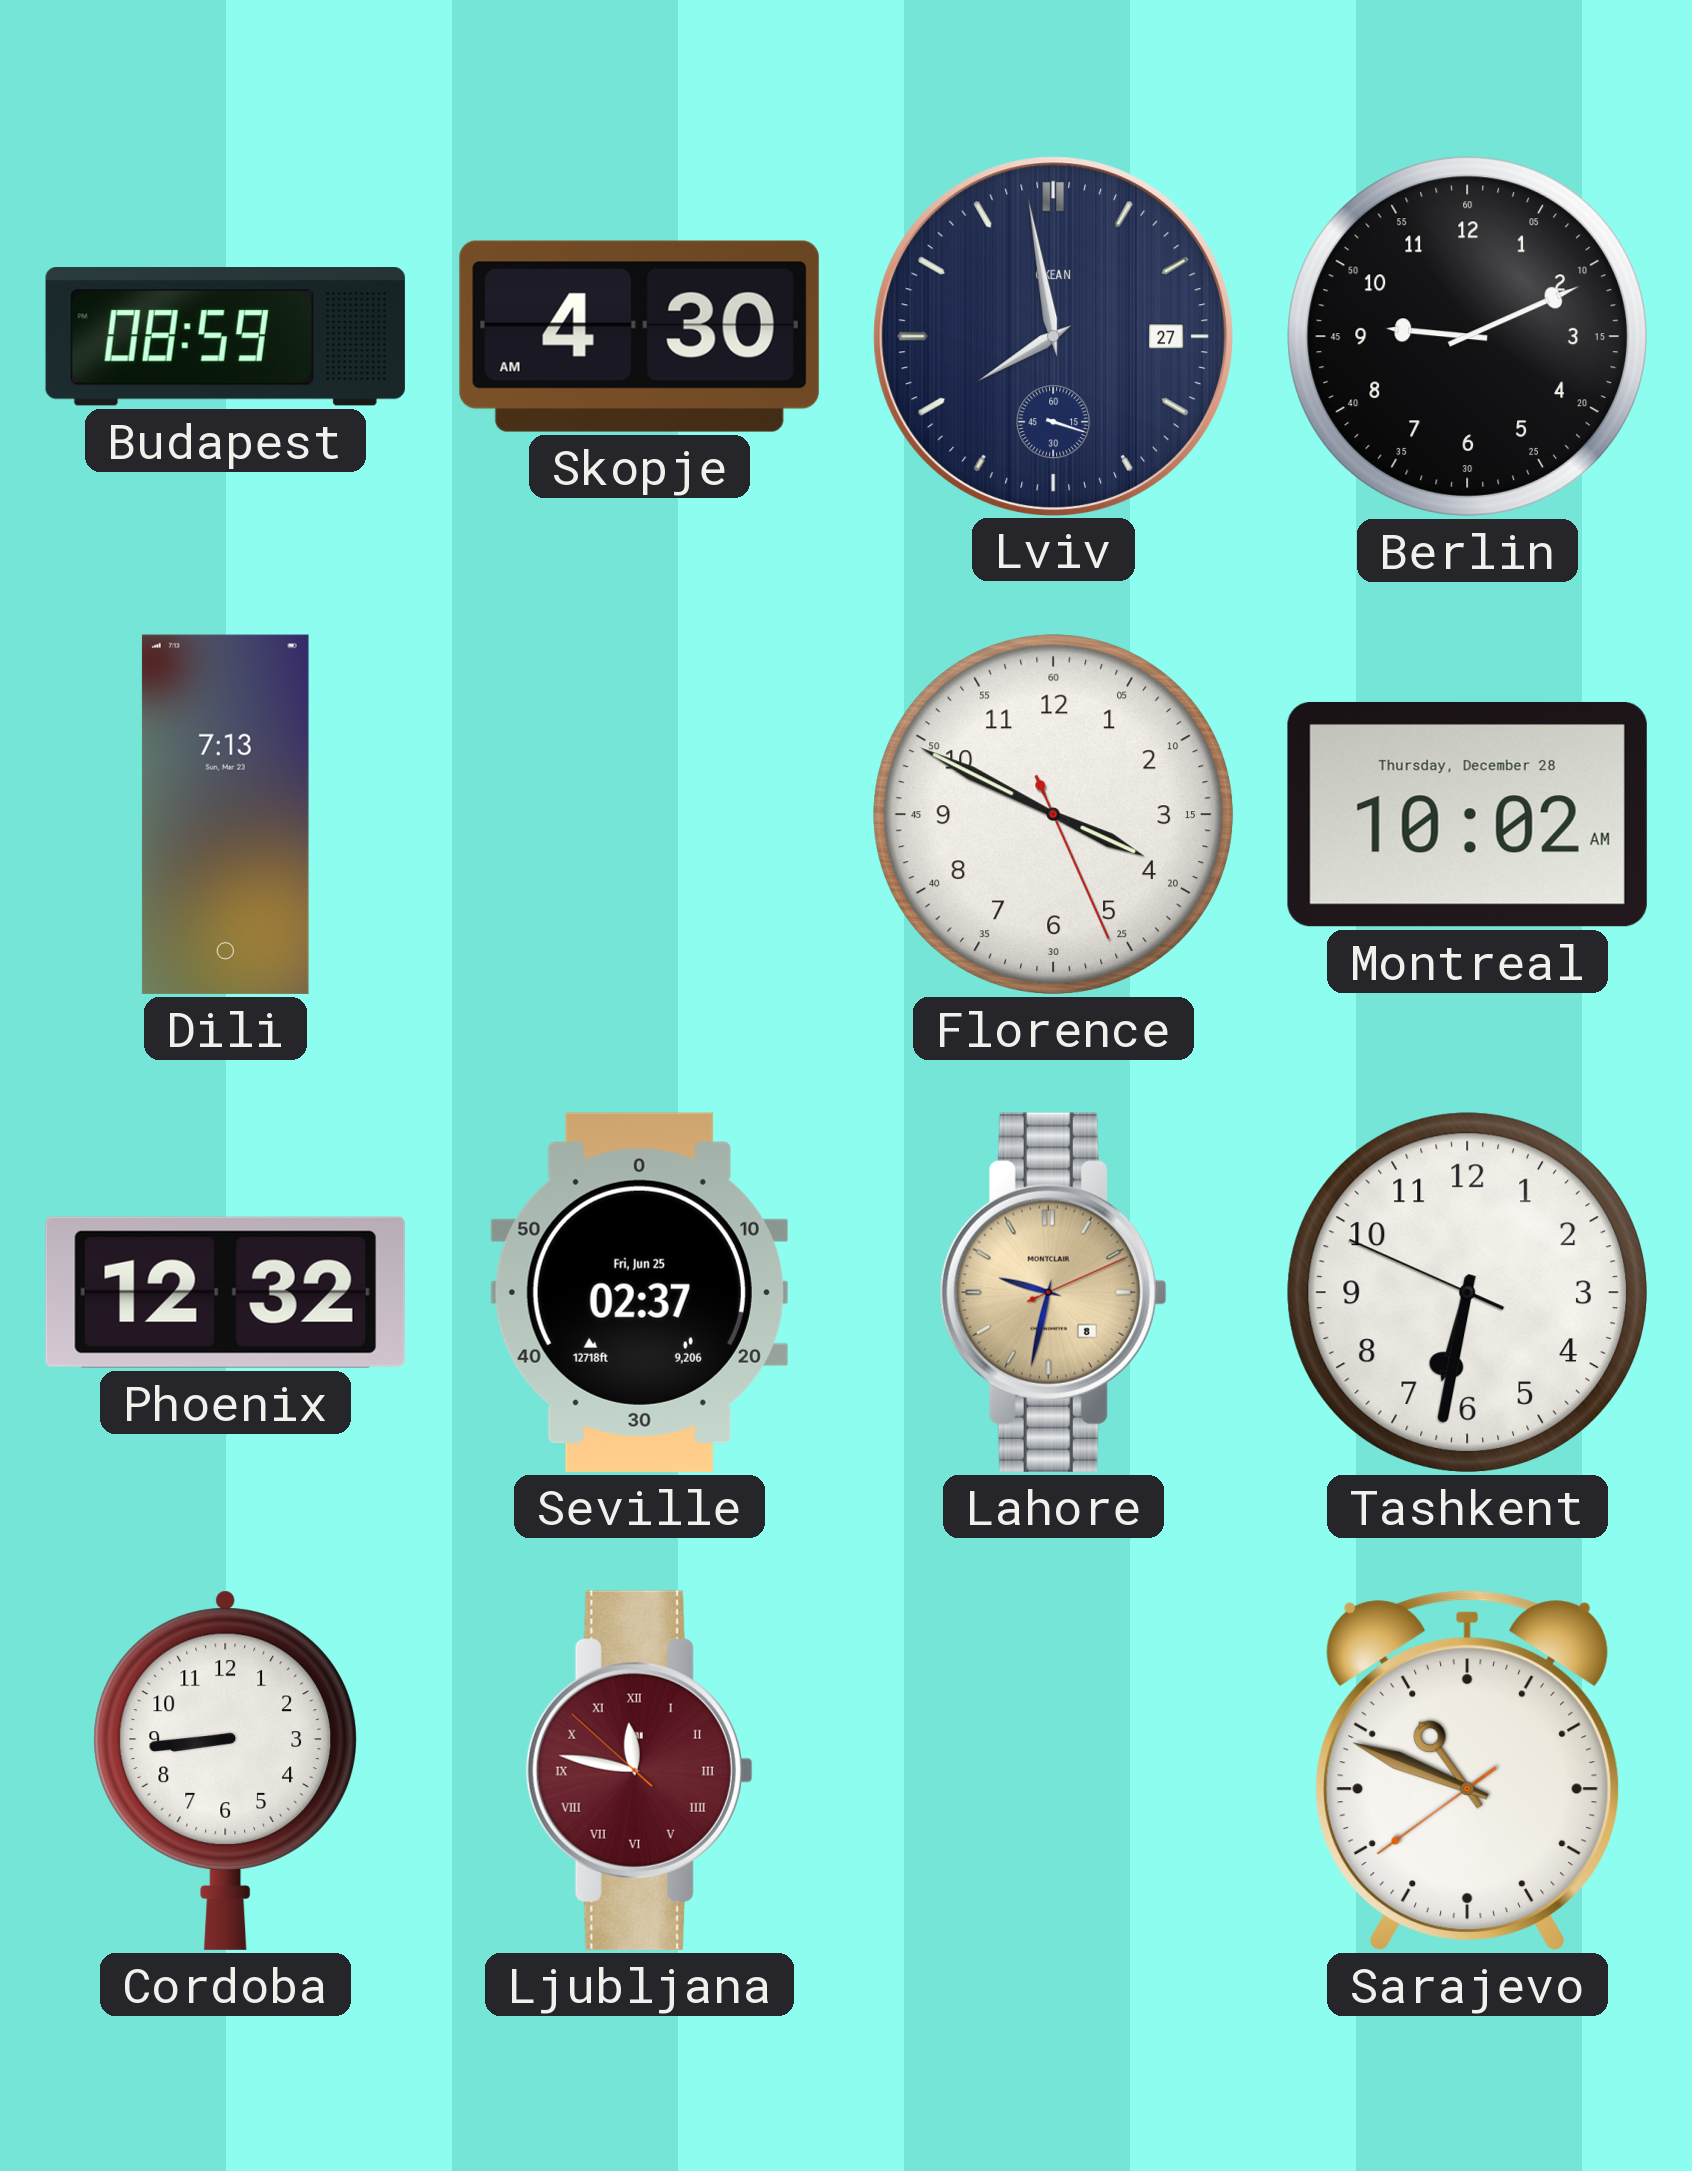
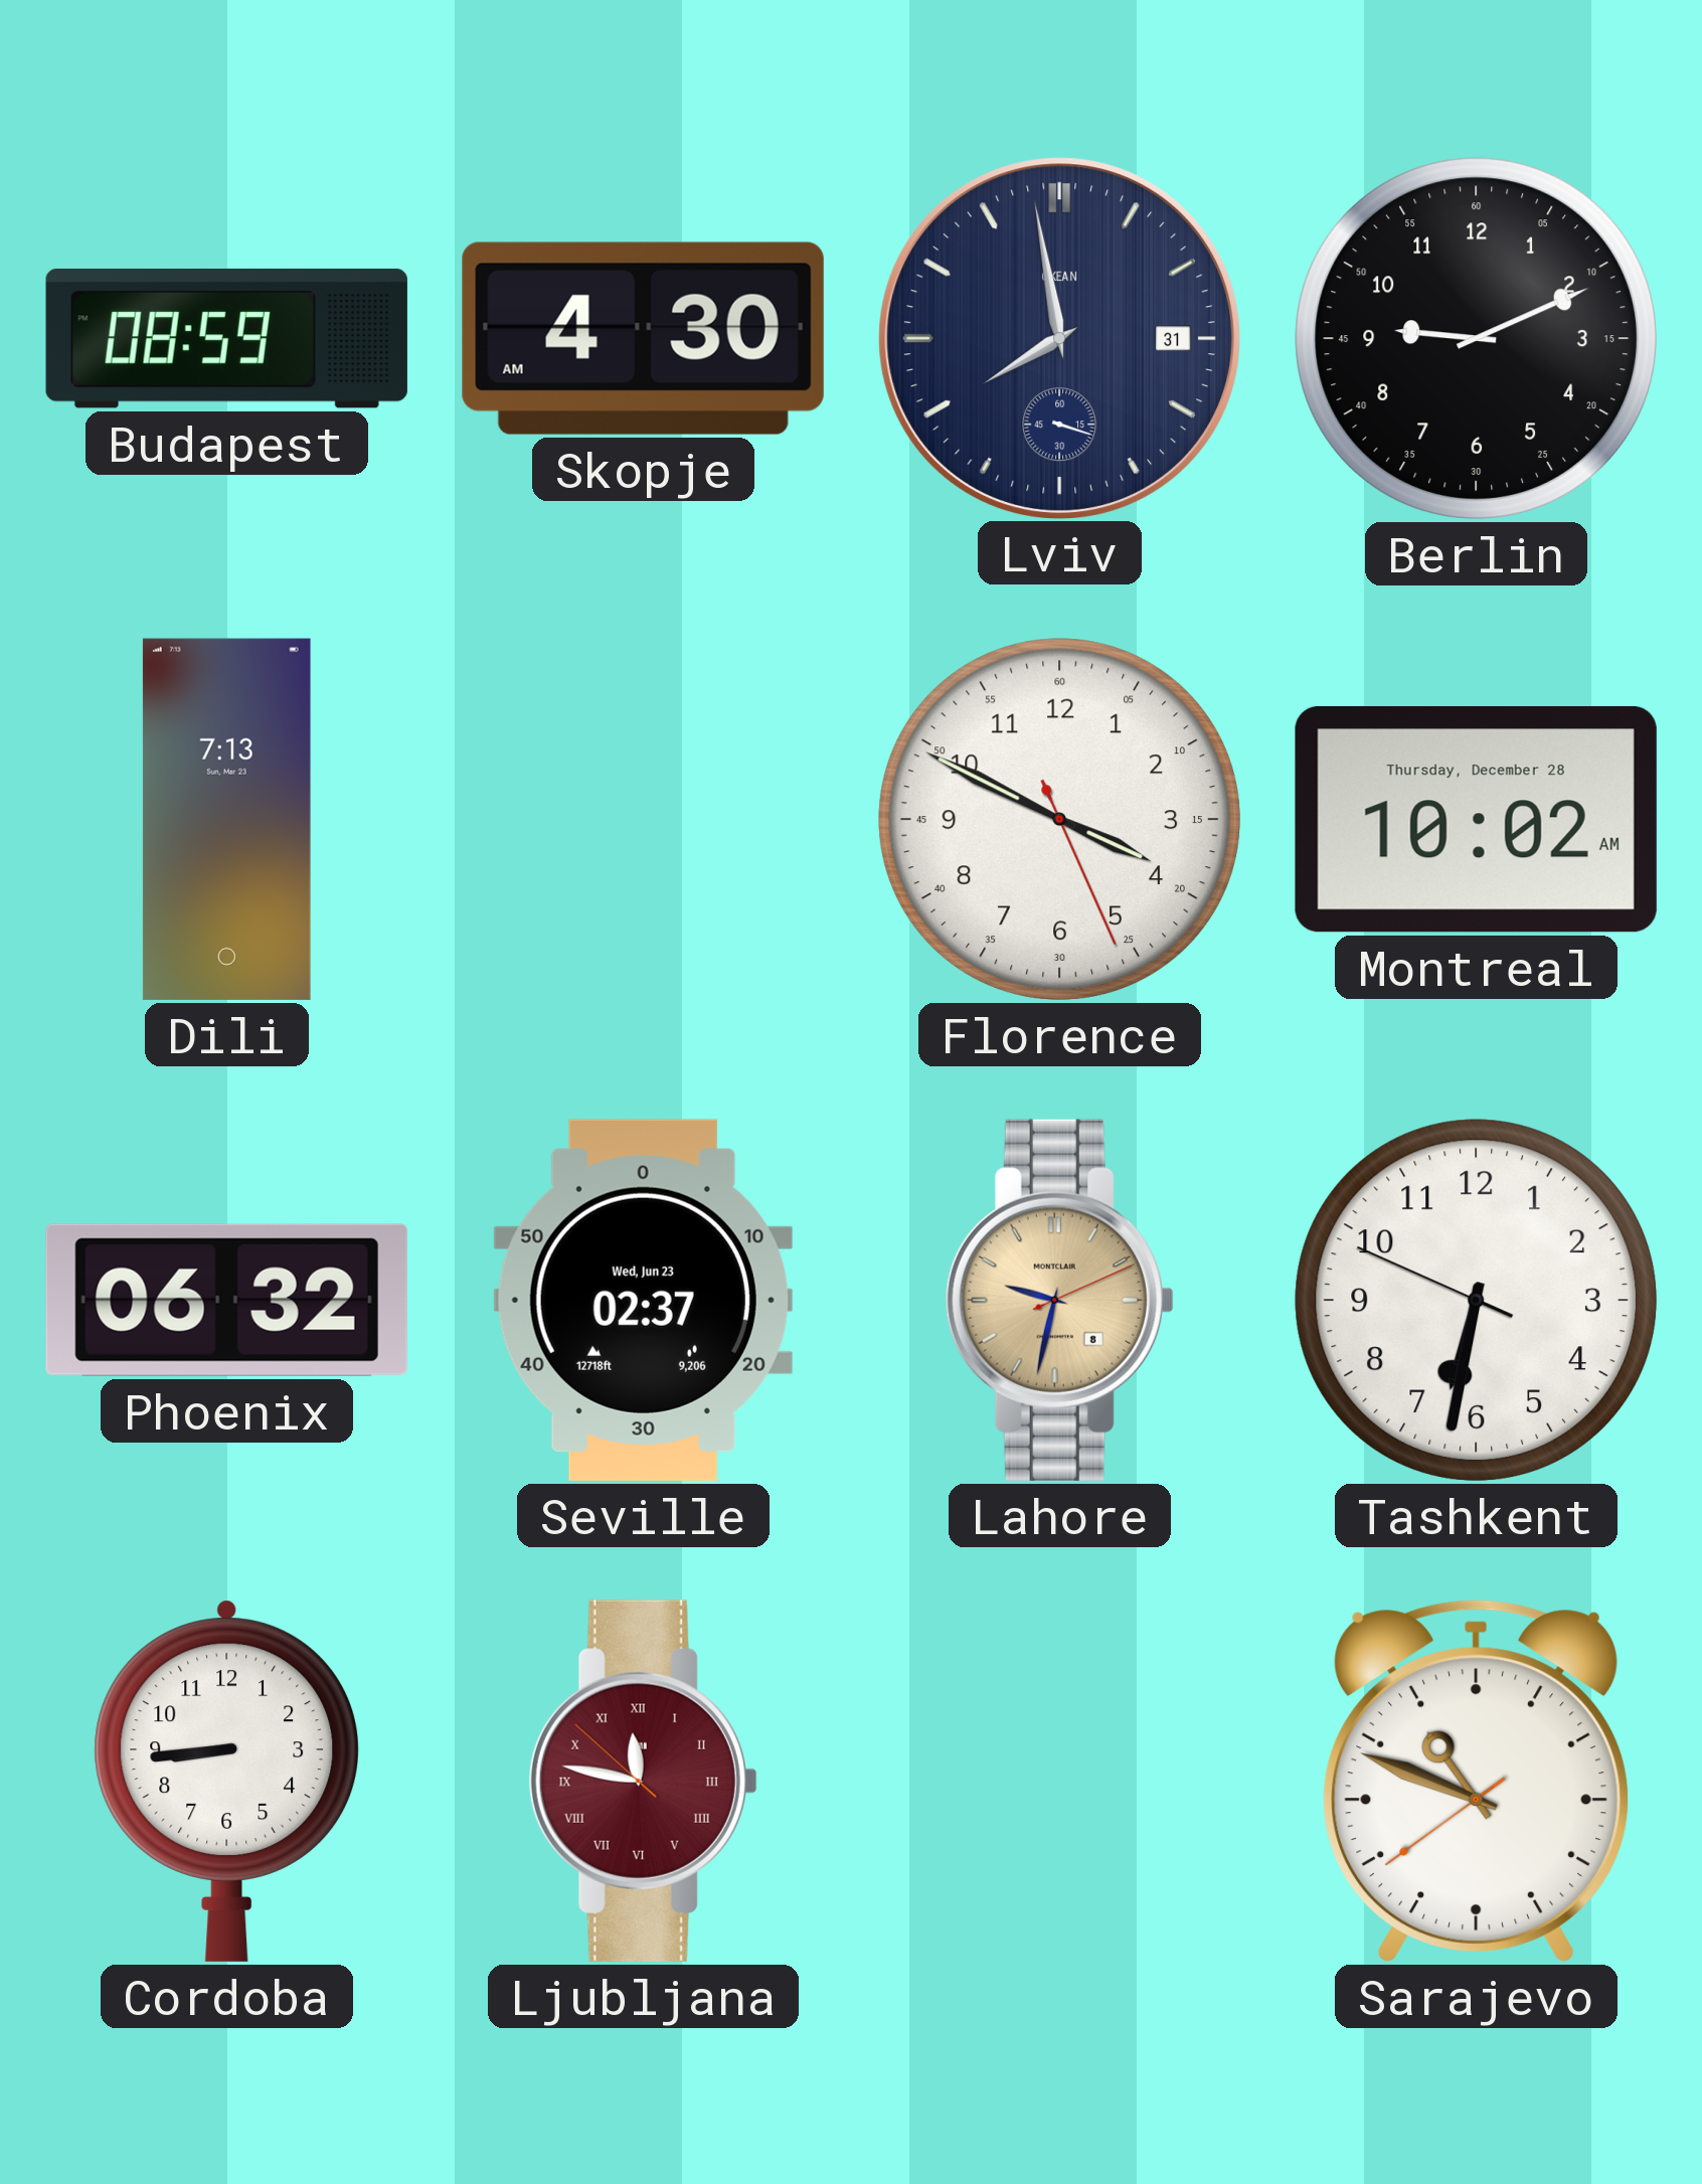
Lviv date: 27 -> 31
Phoenix: 12:32 -> 06:32
Seville date: Fri, Jun 25 -> Wed, Jun 23
